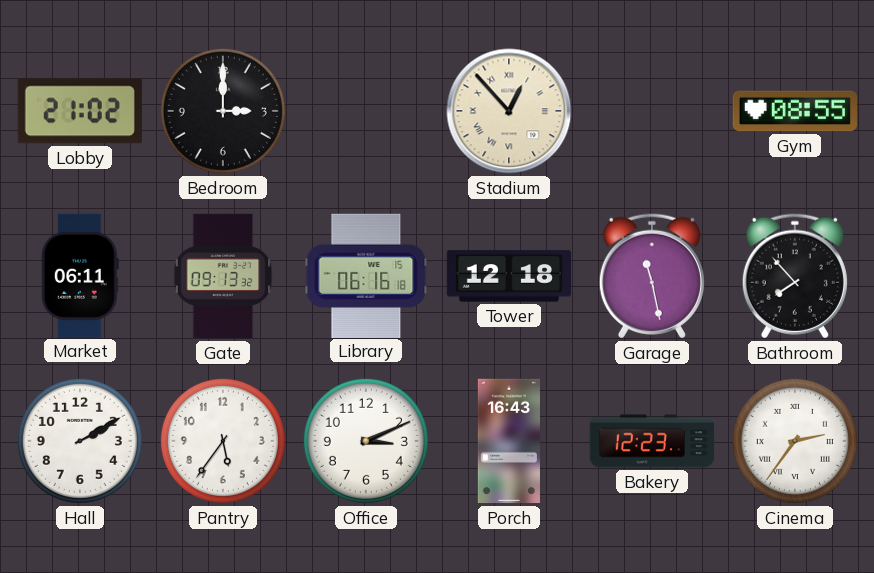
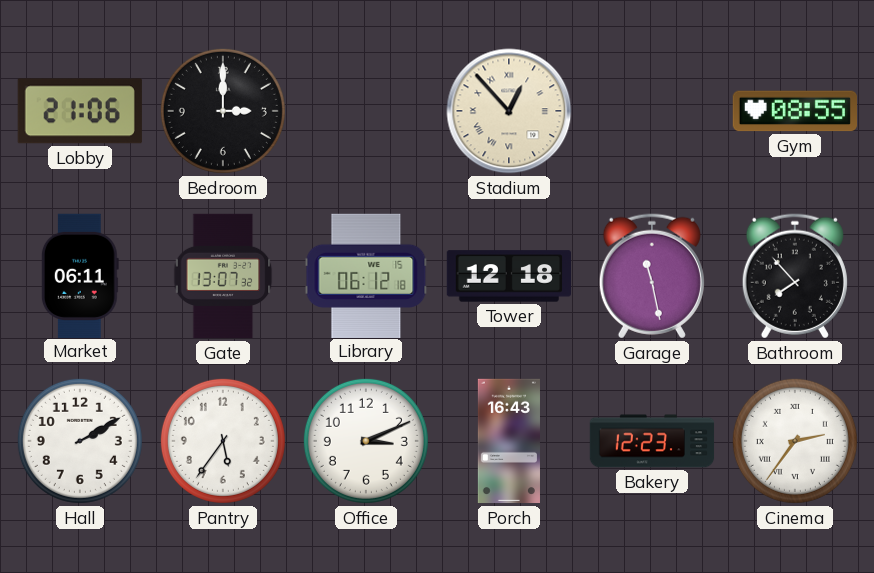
Lobby: 21:02 -> 21:06
Gate: 09:13 -> 13:07
Library: 06:16 -> 06:12
